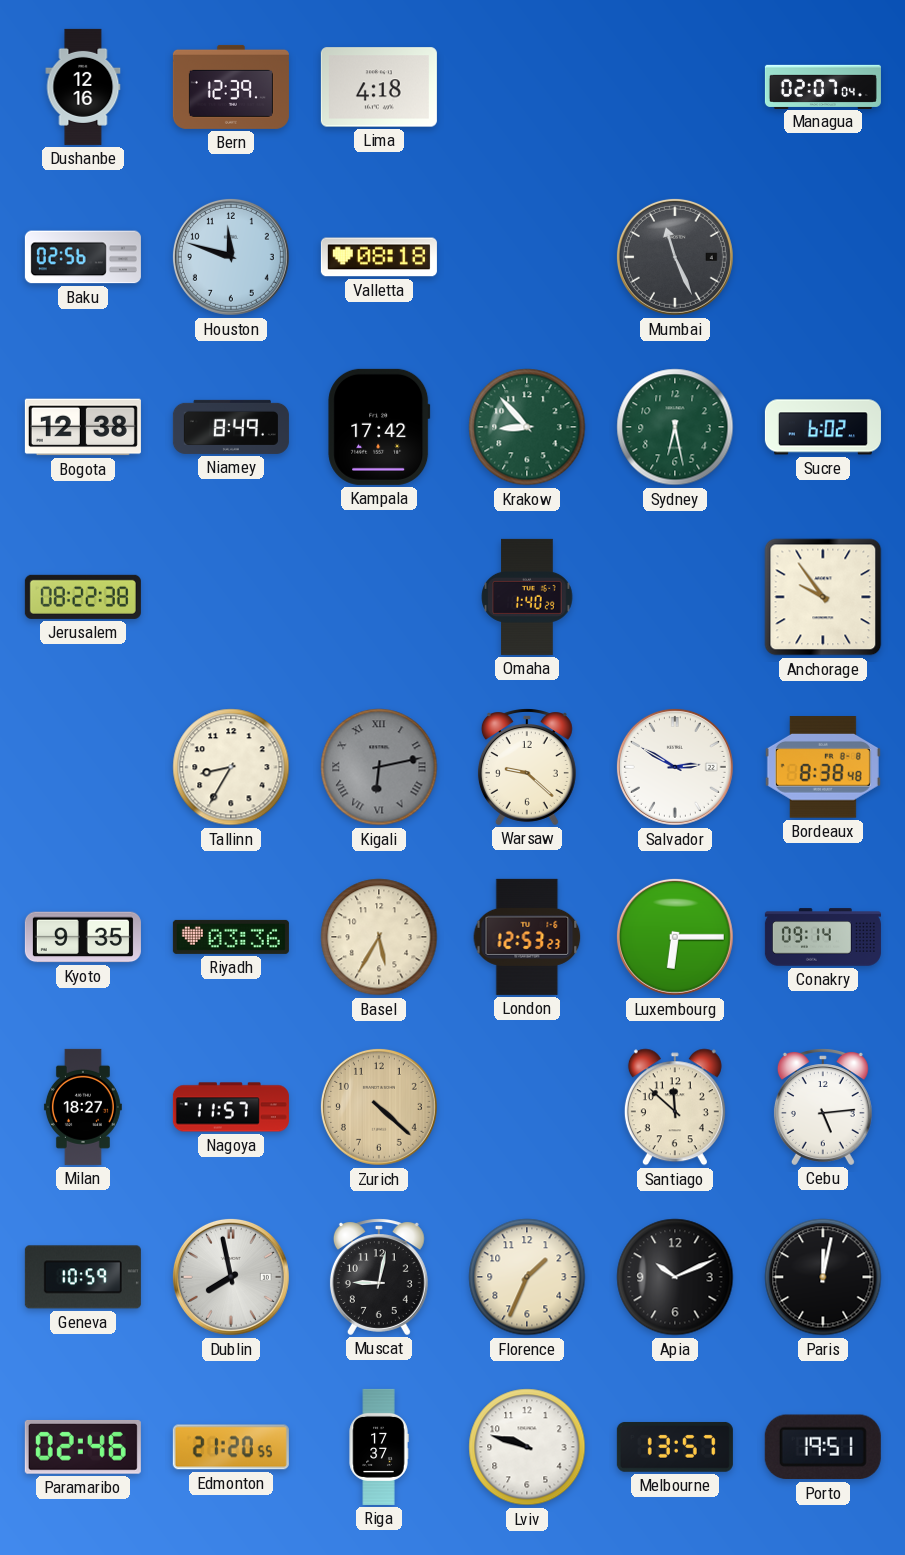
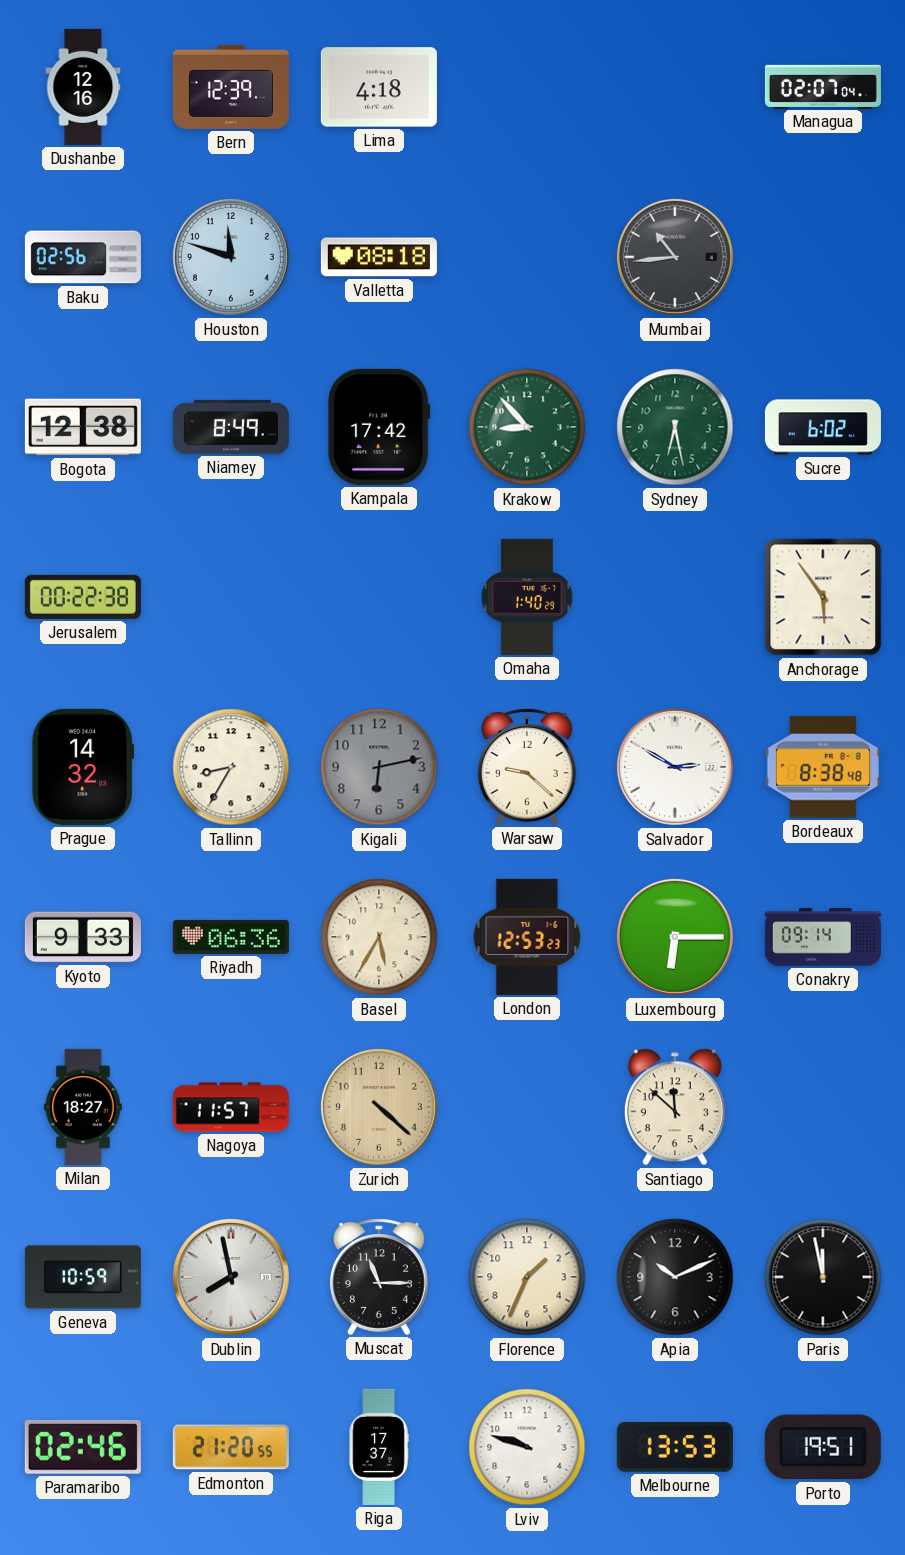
Mumbai: 11:26 -> 10:44
Jerusalem: 08:22 -> 00:22
Anchorage: 9:54 -> 5:54
Prague: none -> 14:32
Kigali numerals: Roman -> Arabic
Kyoto: 9:35 -> 9:33
Riyadh: 03:36 -> 06:36
Cebu: 5:14 -> none
Muscat: 9:02 -> 11:15
Paris: 12:02 -> 11:58
Melbourne: 13:57 -> 13:53
